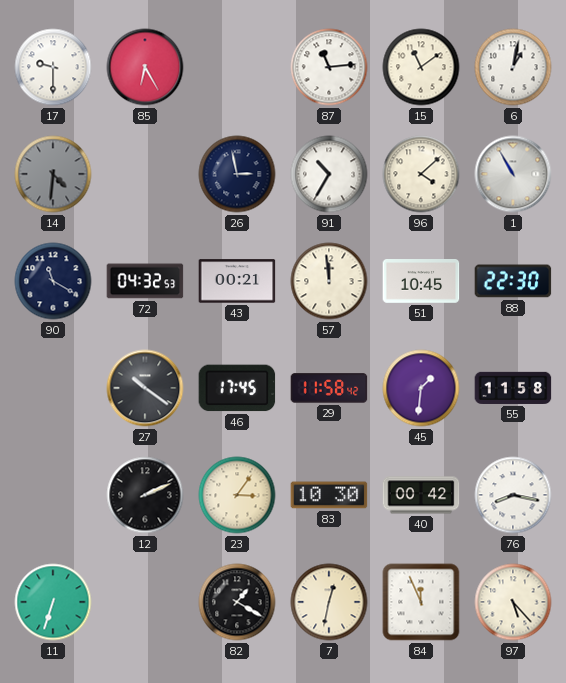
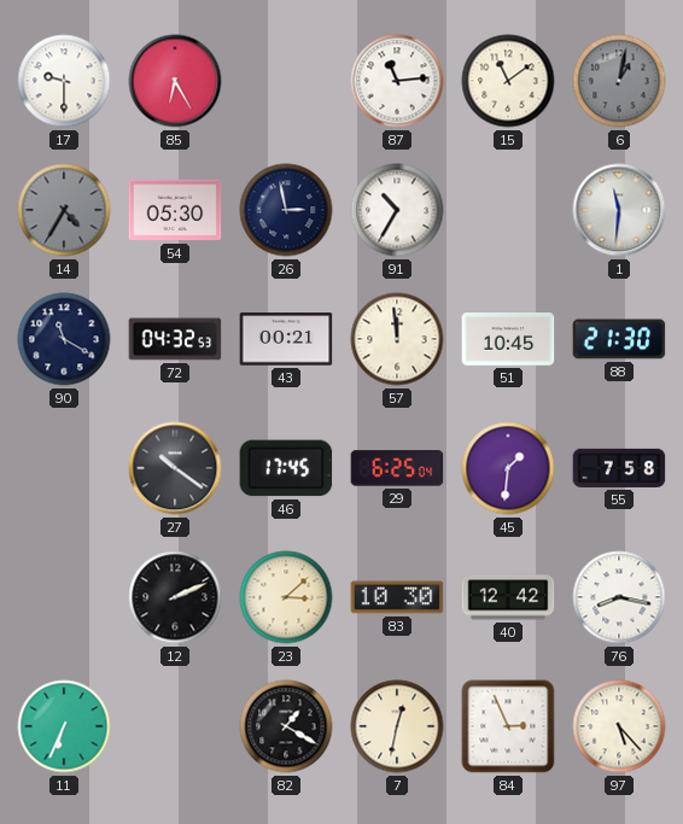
6 dial: white -> grey
14: 4:31 -> 4:35
54: none -> 05:30
96: 4:08 -> none
1: 10:55 -> 11:31
88: 22:30 -> 21:30
29: 11:58 -> 6:25
55: 11:58 -> 7:58
23: 3:06 -> 3:08
40: 00:42 -> 12:42
11: 6:33 -> 6:34
84: 11:56 -> 2:56
